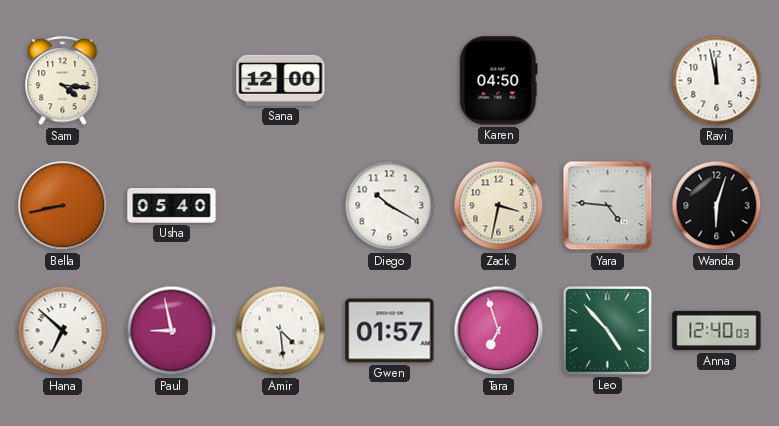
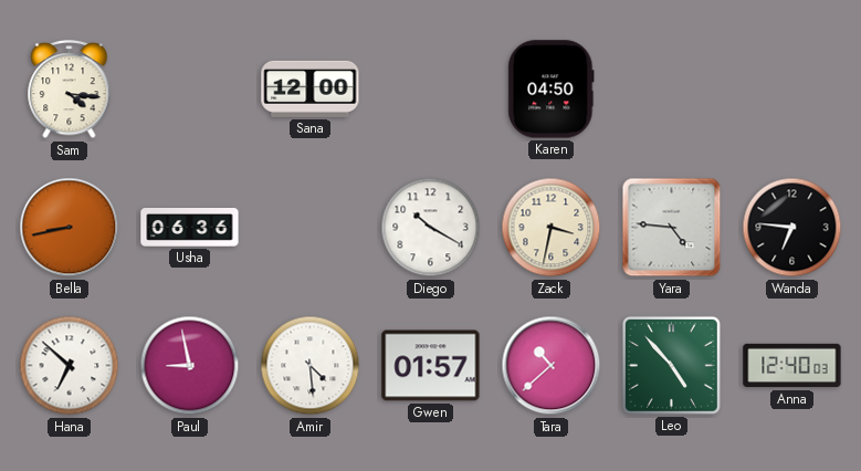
Ravi: 11:58 -> none
Usha: 05:40 -> 06:36
Wanda: 6:03 -> 6:46
Tara: 6:57 -> 10:38
